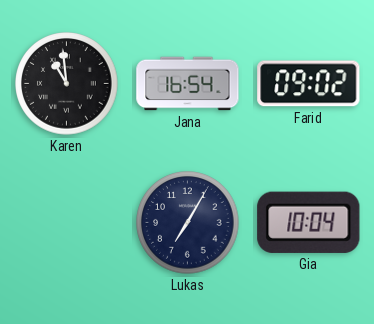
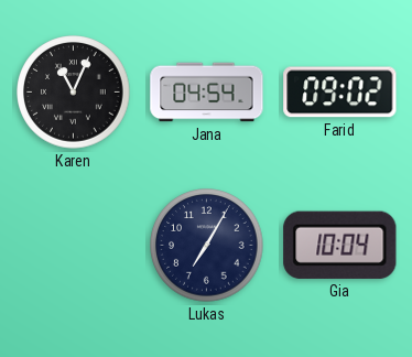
Karen: 10:59 -> 11:04
Jana: 16:54 -> 04:54
